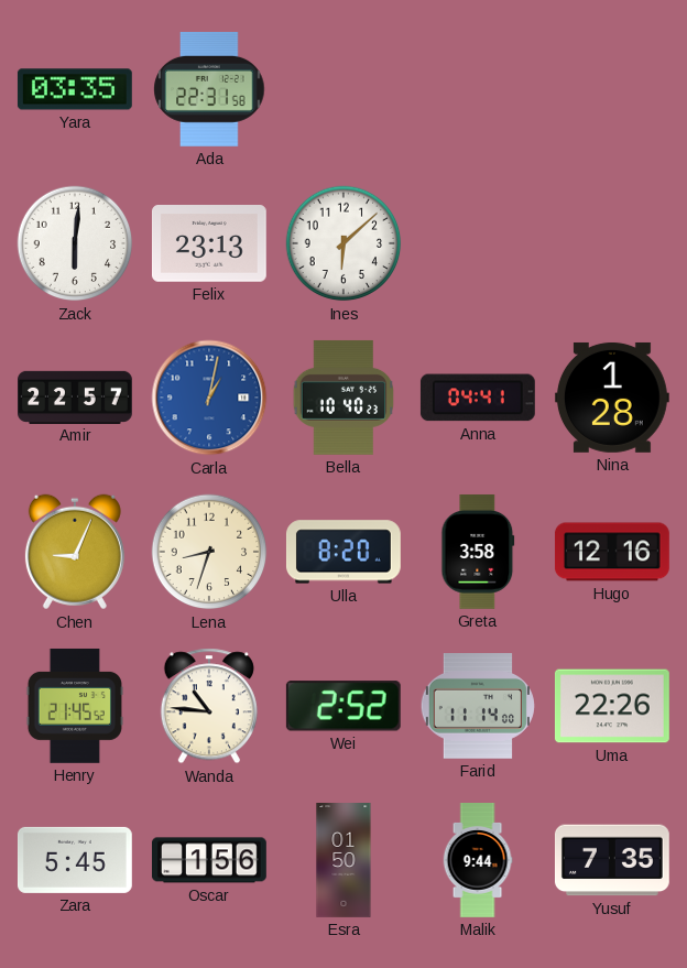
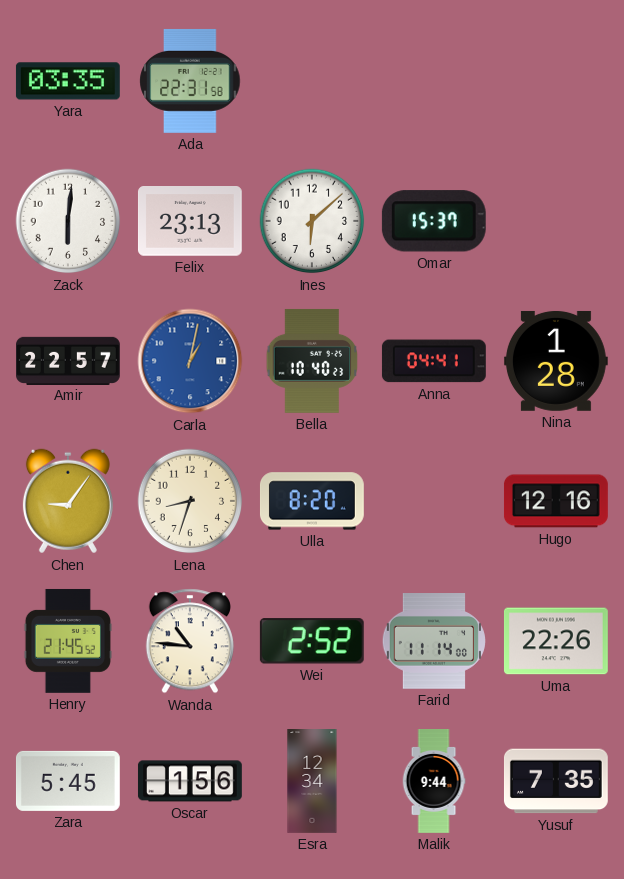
Omar: none -> 15:37
Chen: 9:04 -> 9:06
Greta: 3:58 -> none
Esra: 01:50 -> 12:34
